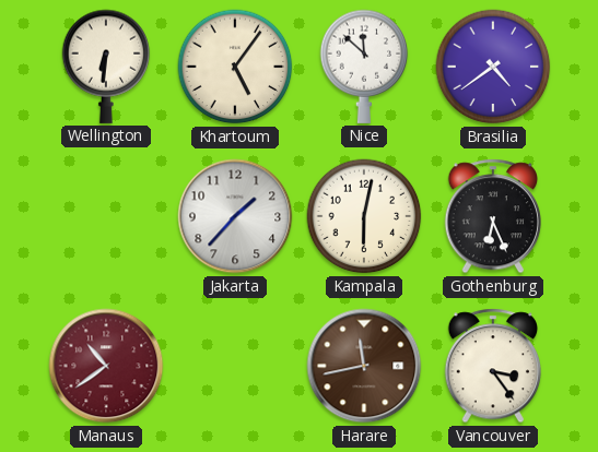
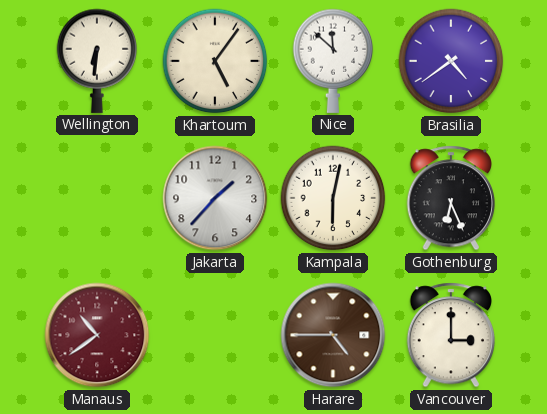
Harare: 11:43 -> 4:45
Vancouver: 3:24 -> 3:00
